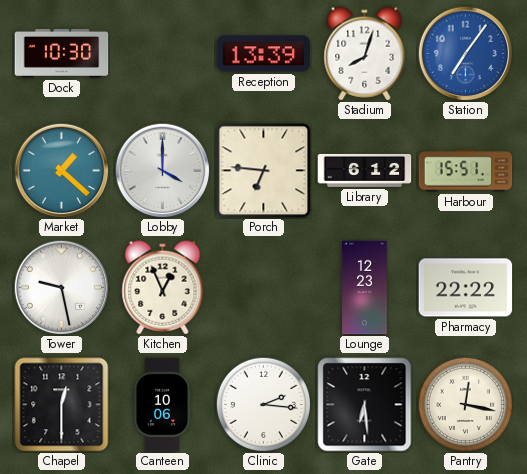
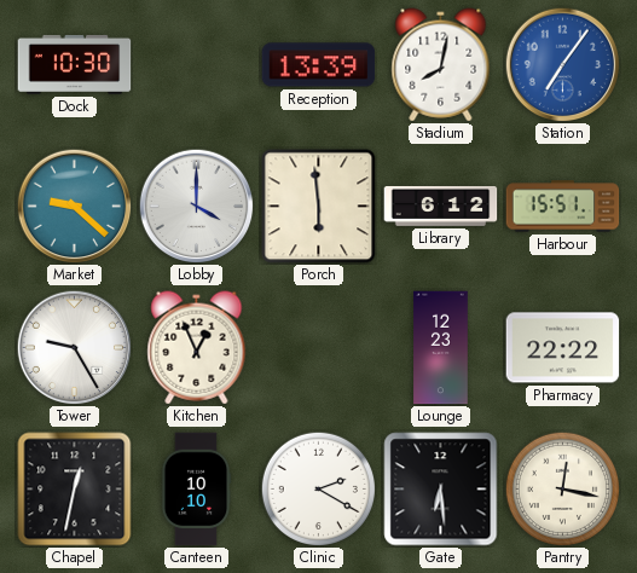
Stadium: 8:03 -> 8:02
Market: 1:22 -> 9:22
Porch: 6:46 -> 5:59
Tower: 9:28 -> 9:25
Chapel: 12:30 -> 12:32
Canteen: 10:06 -> 10:10
Clinic: 2:16 -> 2:20
